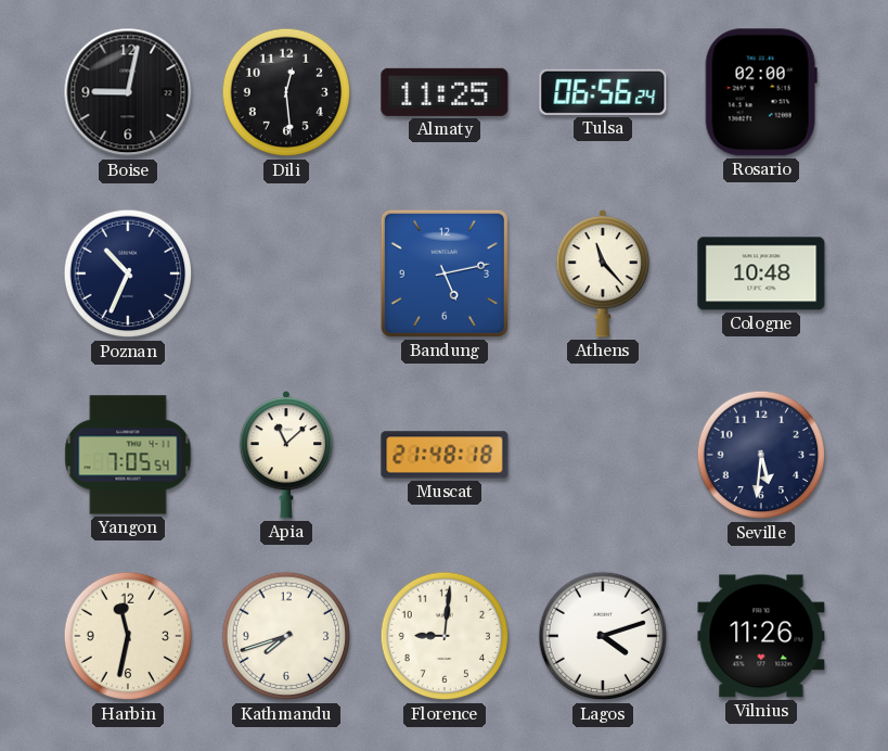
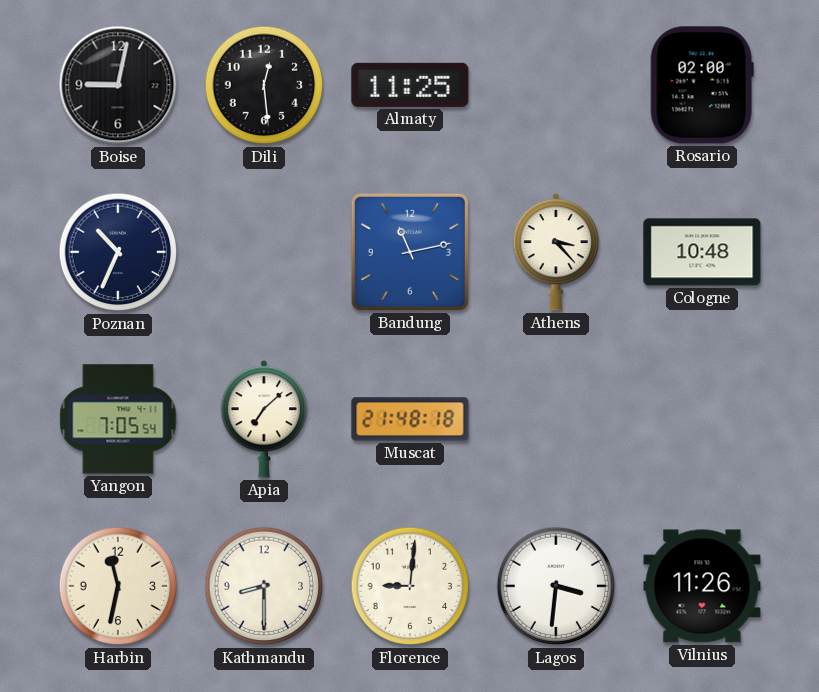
Tulsa: 06:56 -> none
Bandung: 5:13 -> 11:13
Athens: 11:23 -> 3:23
Apia: 11:08 -> 7:08
Seville: 5:31 -> none
Kathmandu: 7:42 -> 8:30
Lagos: 4:12 -> 3:31
